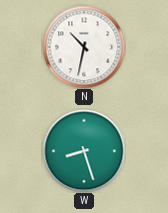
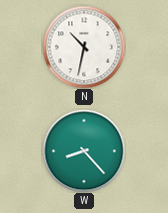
W: 8:27 -> 8:23
